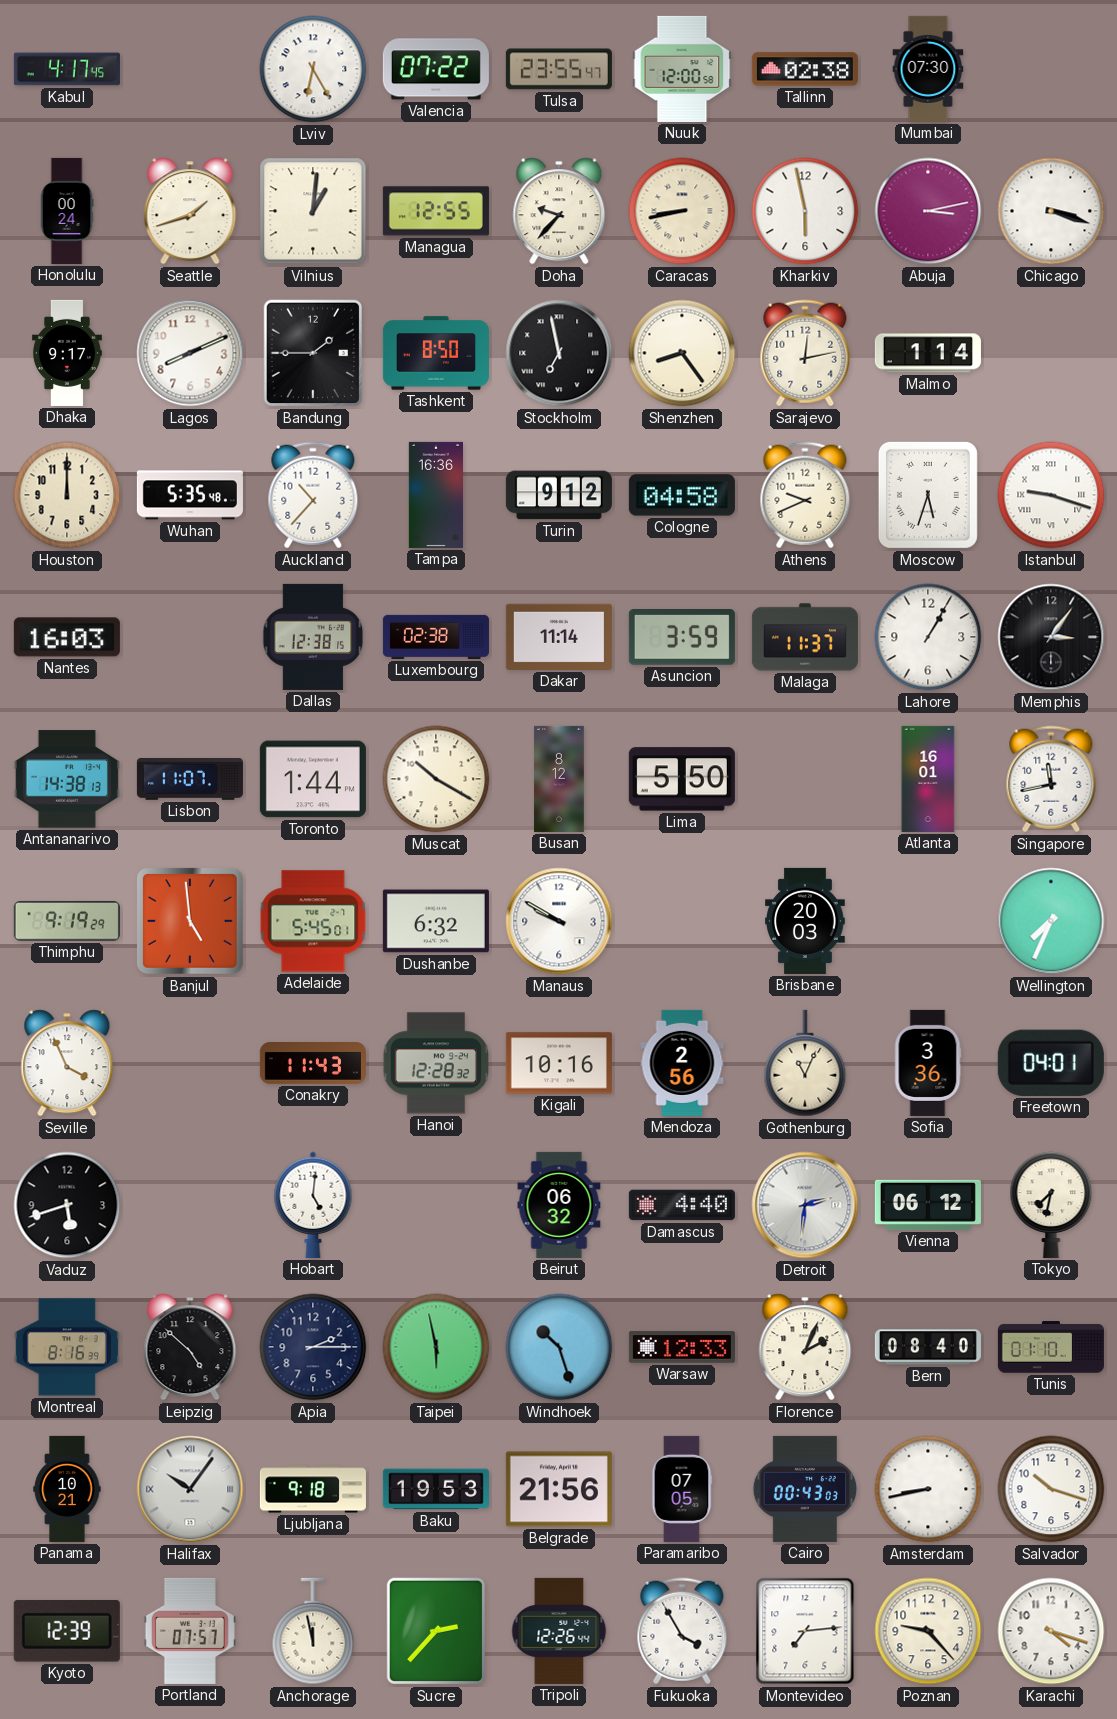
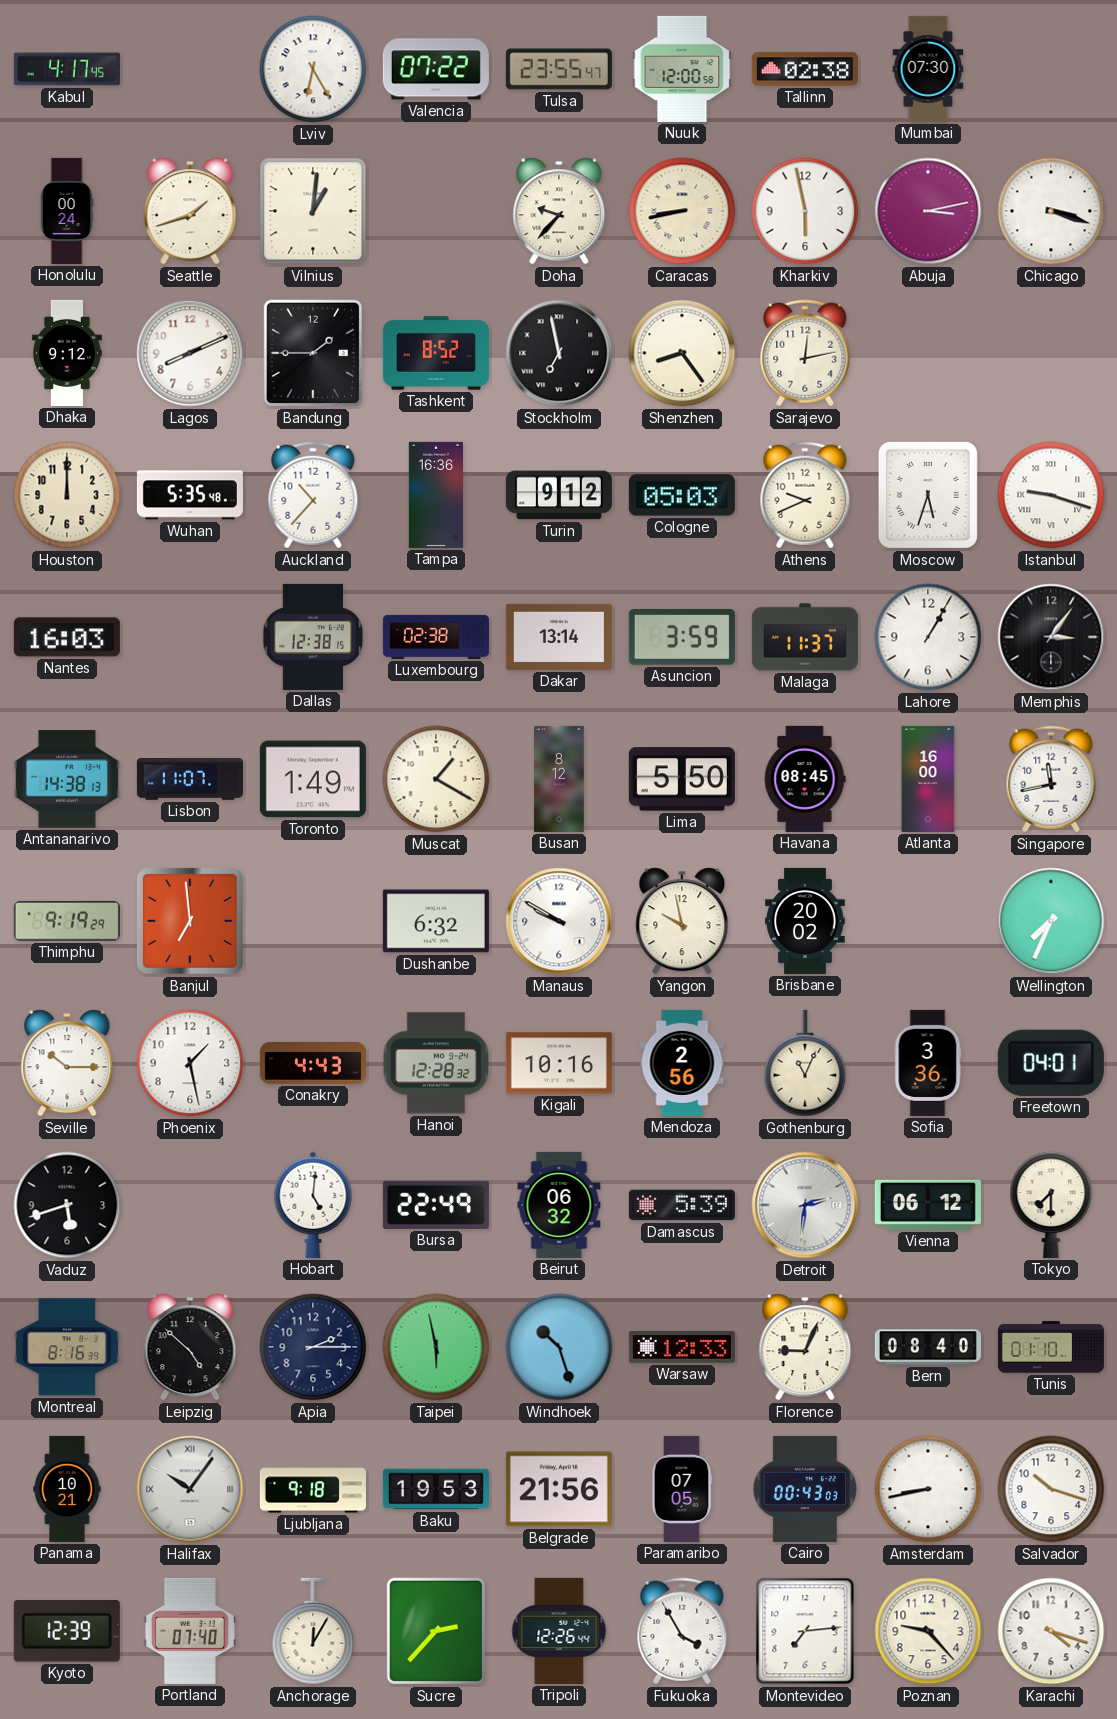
Managua: 12:55 -> none
Dhaka: 9:17 -> 9:12
Tashkent: 8:50 -> 8:52
Malmo: 1:14 -> none
Cologne: 04:58 -> 05:03
Dakar: 11:14 -> 13:14
Toronto: 1:44 -> 1:49
Muscat: 10:20 -> 1:20
Havana: none -> 08:45
Atlanta: 16:01 -> 16:00
Banjul: 4:59 -> 6:59
Adelaide: 5:45 -> none
Yangon: none -> 9:58
Brisbane: 20:03 -> 20:02
Seville: 3:56 -> 10:15
Phoenix: none -> 1:28
Conakry: 11:43 -> 4:43
Bursa: none -> 22:49
Damascus: 4:40 -> 5:39
Tokyo: 7:32 -> 7:30
Florence: 2:04 -> 9:04
Portland: 07:57 -> 07:40
Anchorage: 11:58 -> 12:05
